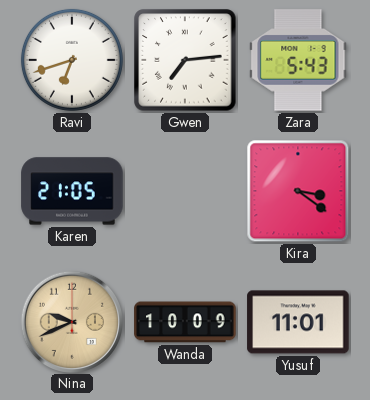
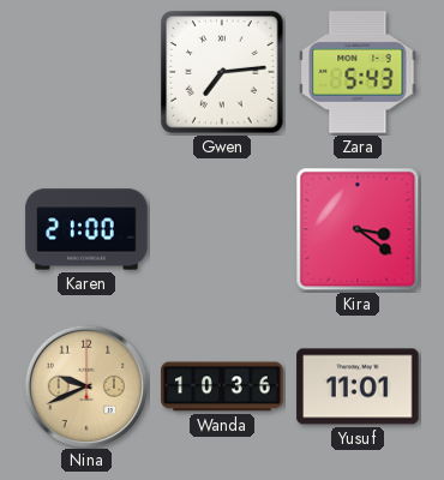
Ravi: 6:42 -> none
Karen: 21:05 -> 21:00
Wanda: 10:09 -> 10:36
